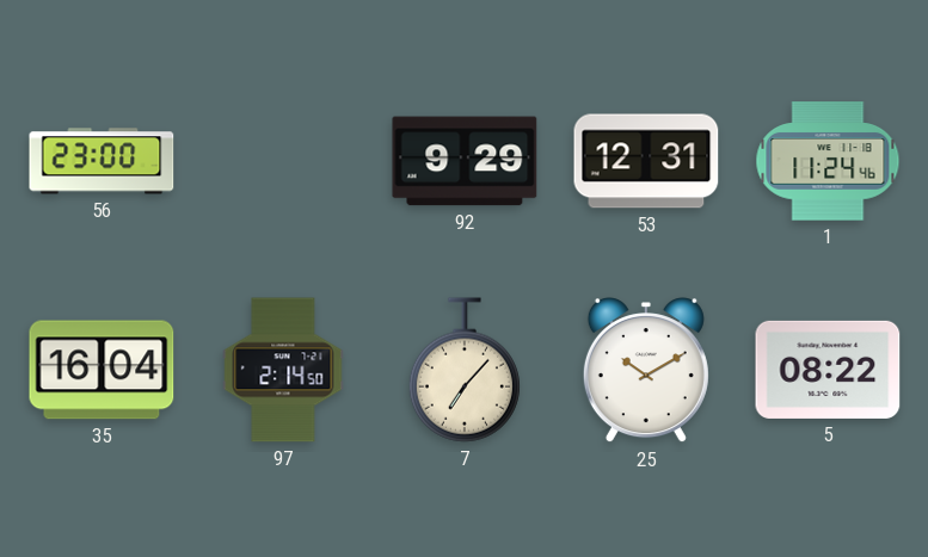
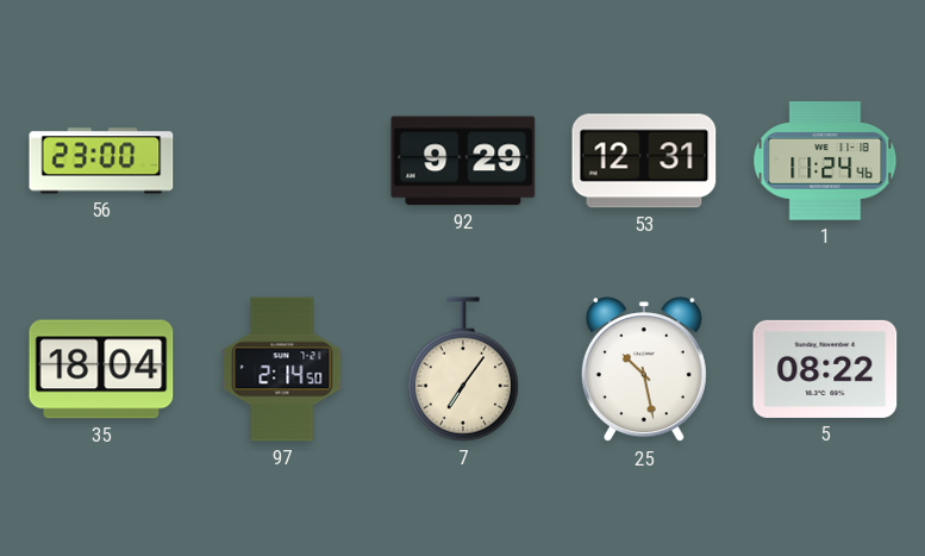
35: 16:04 -> 18:04
7: 7:07 -> 7:06
25: 10:10 -> 10:28
